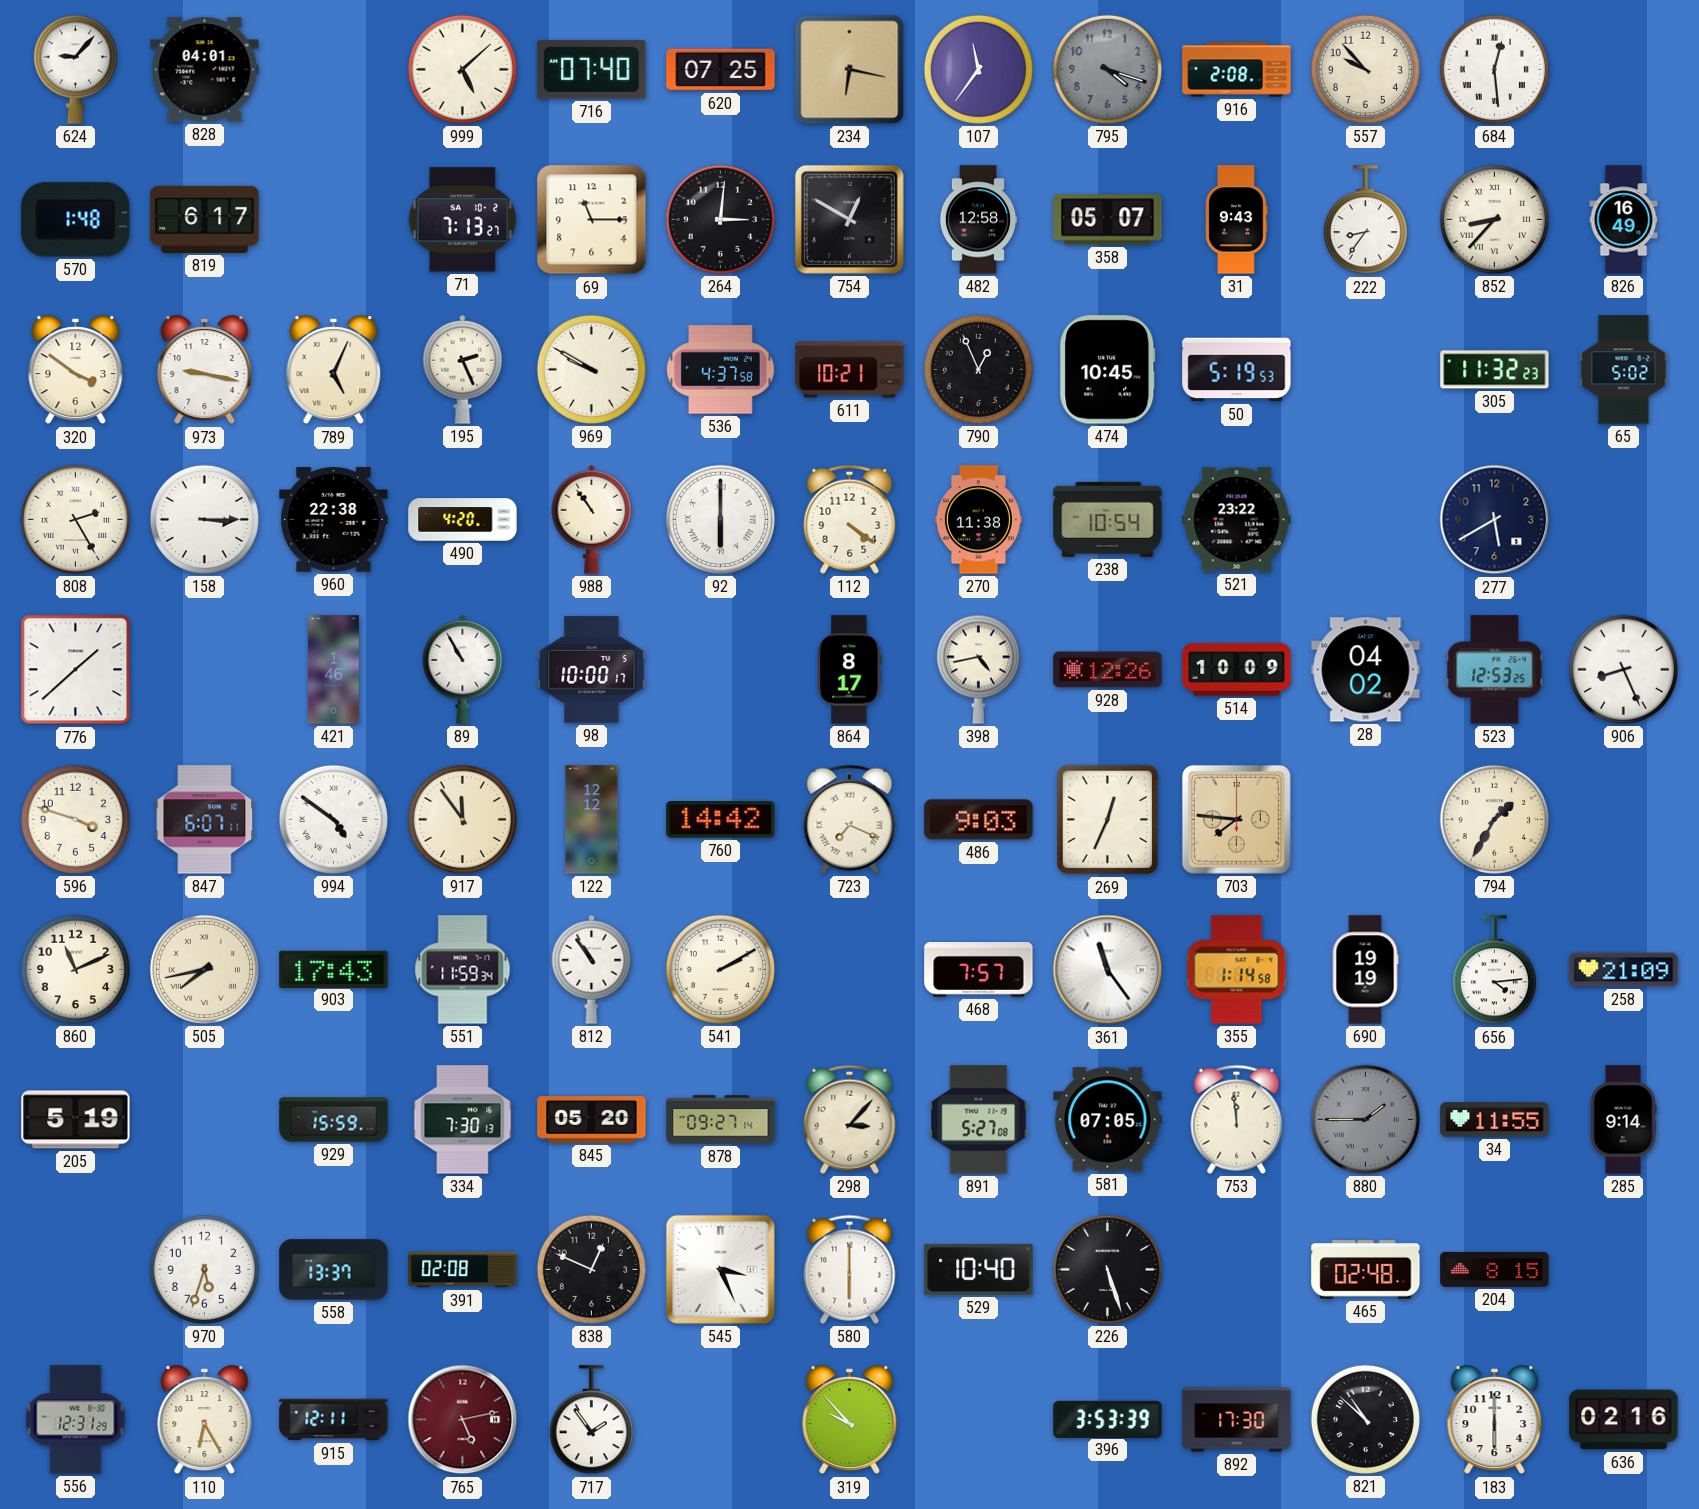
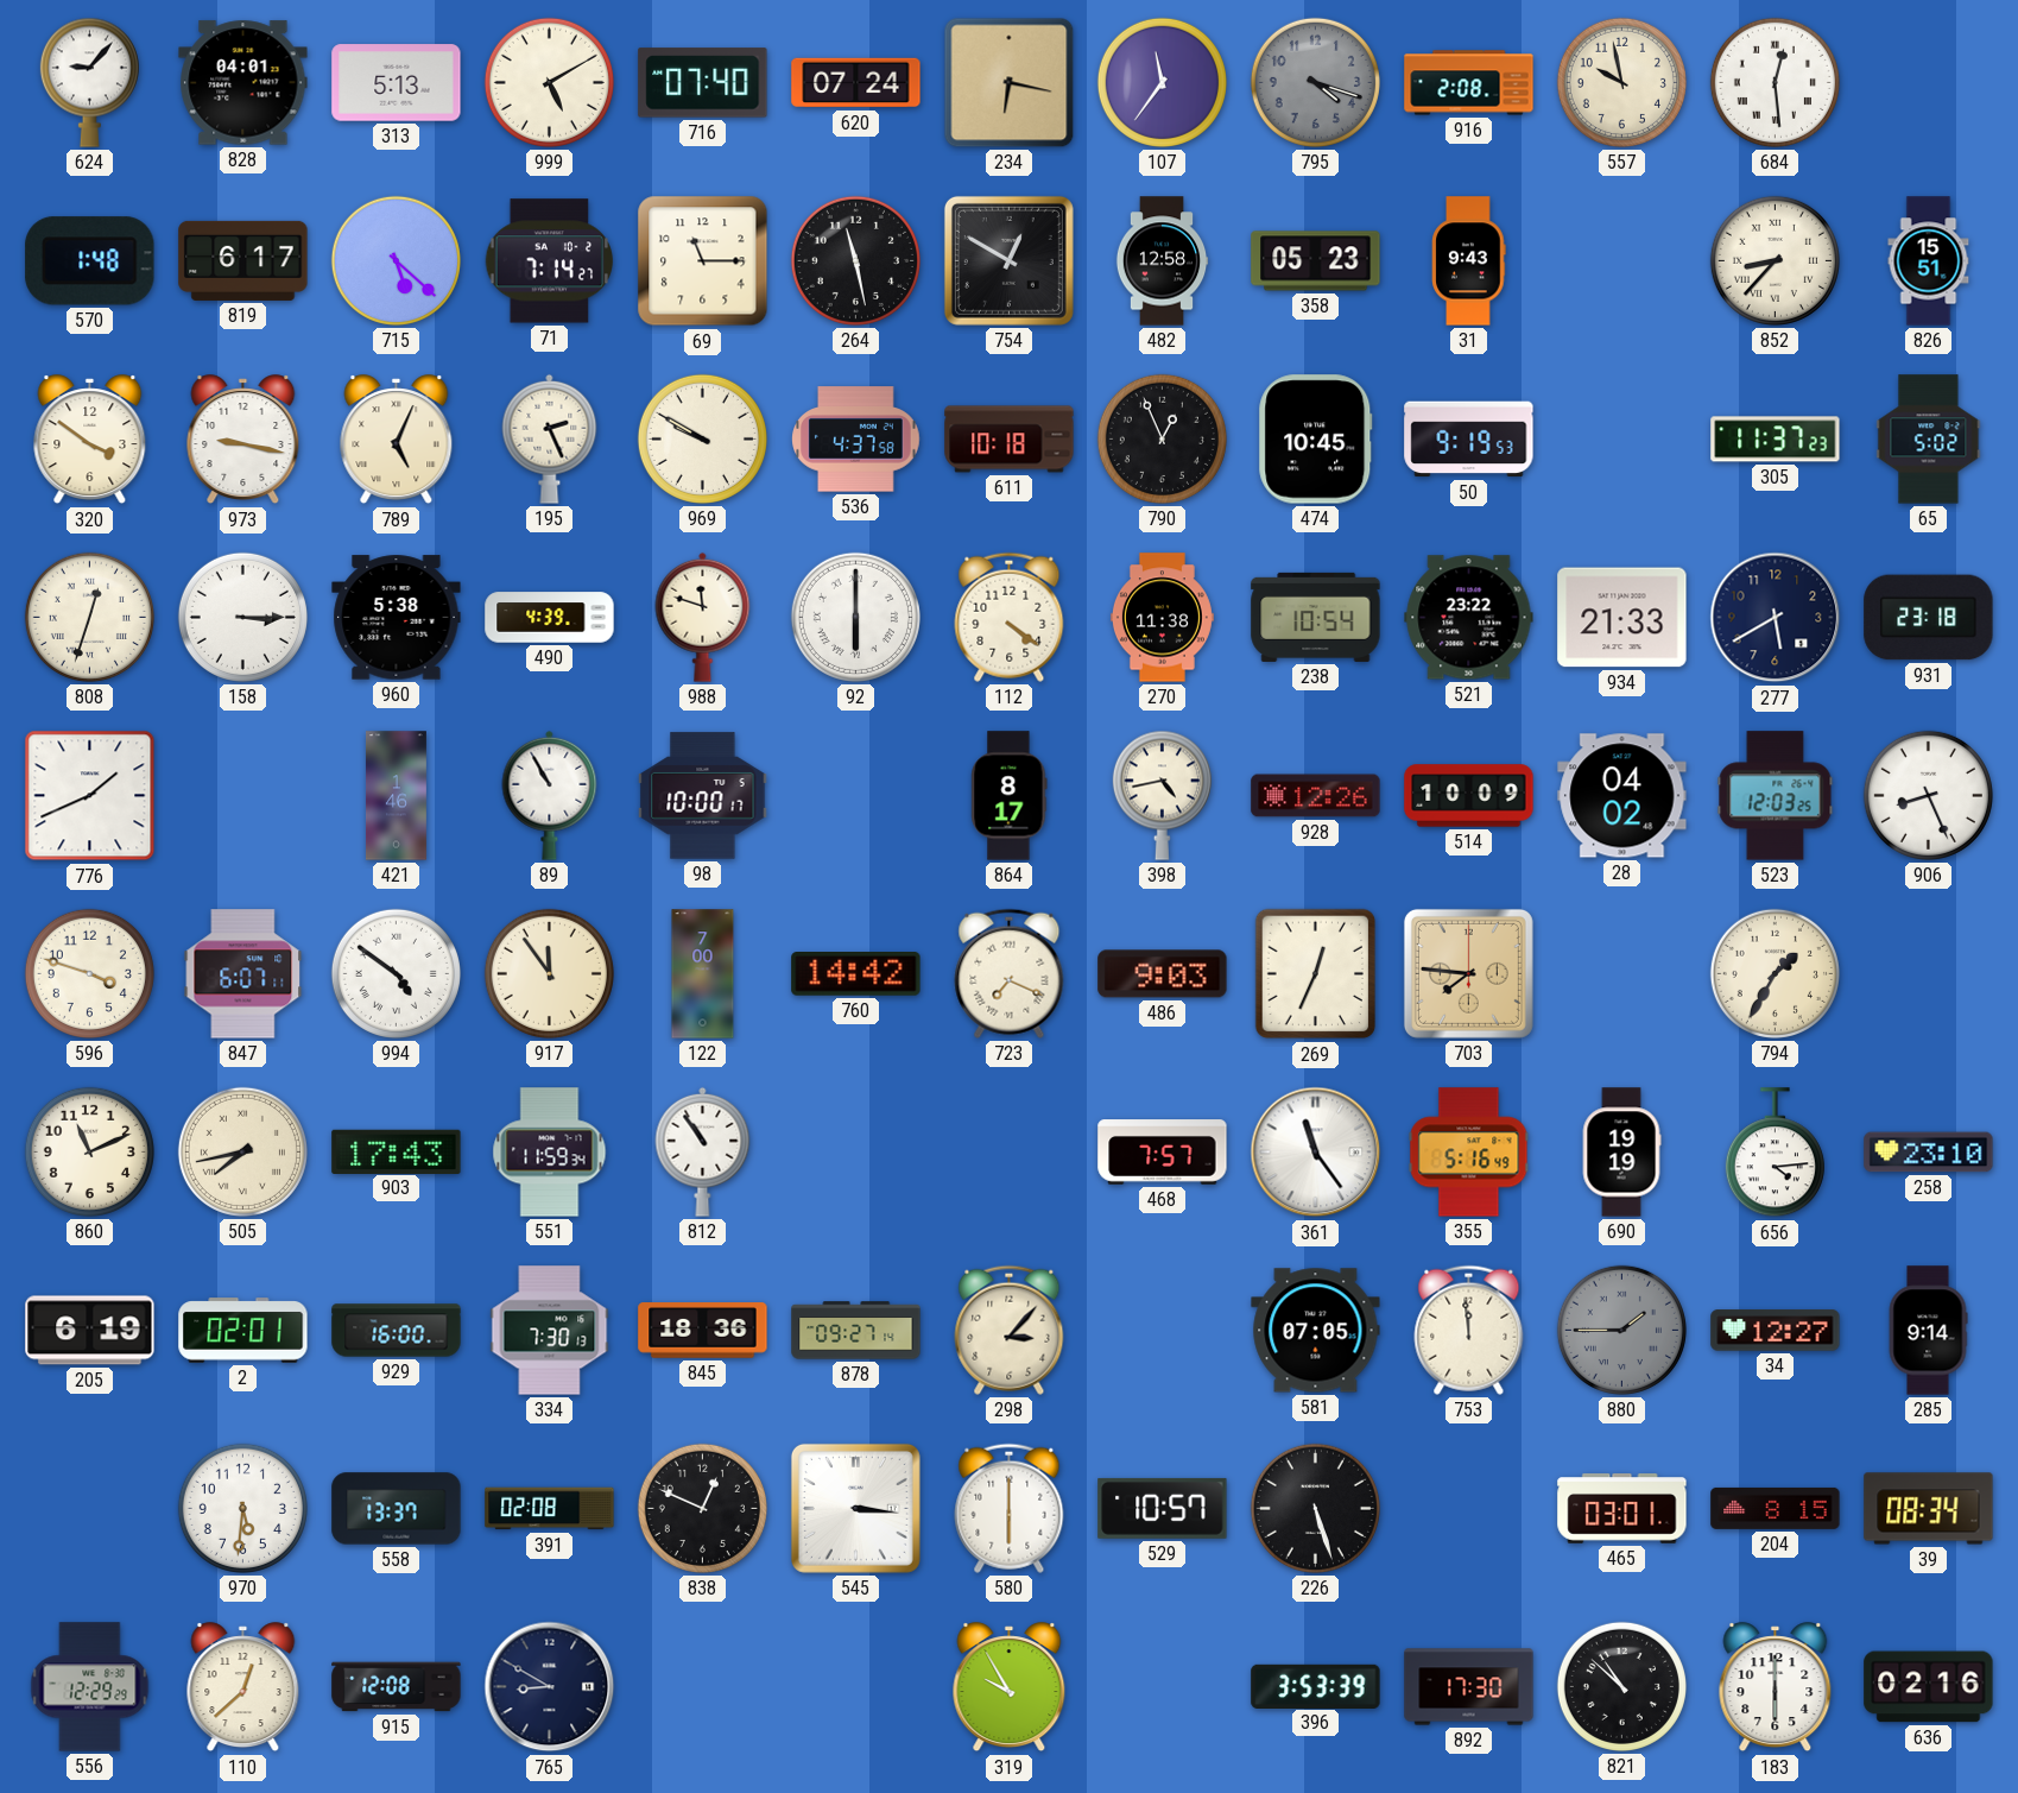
313: none -> 5:13
999: 5:08 -> 5:10
620: 07:25 -> 07:24
557: 9:53 -> 9:58
715: none -> 5:22
71: 7:13 -> 7:14
264: 3:01 -> 11:28
358: 05:07 -> 05:23
222: 8:36 -> none
826: 16:49 -> 15:51
611: 10:21 -> 10:18
50: 5:19 -> 9:19
305: 11:32 -> 11:37
808: 2:25 -> 12:33
960: 22:38 -> 5:38
490: 4:20 -> 4:39
988: 10:54 -> 11:48
934: none -> 21:33
931: none -> 23:18
776: 1:38 -> 1:41
523: 12:53 -> 12:03
122: 12:12 -> 7:00
541: 2:10 -> none
355: 1:14 -> 5:16
258: 21:09 -> 23:10
205: 5:19 -> 6:19
2: none -> 02:01
929: 15:59 -> 16:00
845: 05:20 -> 18:36
891: 5:27 -> none
34: 11:55 -> 12:27
970: 5:33 -> 5:31
545: 3:26 -> 3:16
529: 10:40 -> 10:57
465: 02:48 -> 03:01
39: none -> 08:34
556: 12:31 -> 12:29
110: 6:25 -> 12:38
915: 12:11 -> 12:08
765: 5:13 -> 8:50
765 dial: burgundy -> navy
717: 1:54 -> none
319: 9:53 -> 9:55
